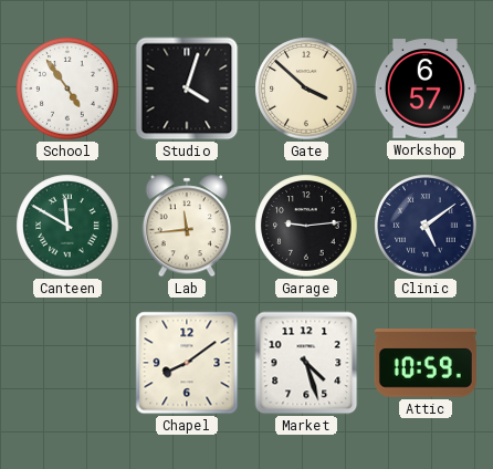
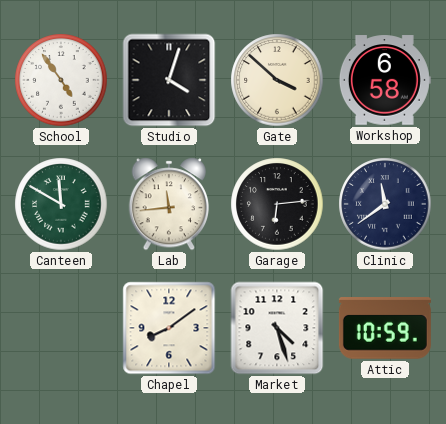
Workshop: 6:57 -> 6:58
Garage: 9:14 -> 6:14
Clinic: 5:09 -> 11:39
